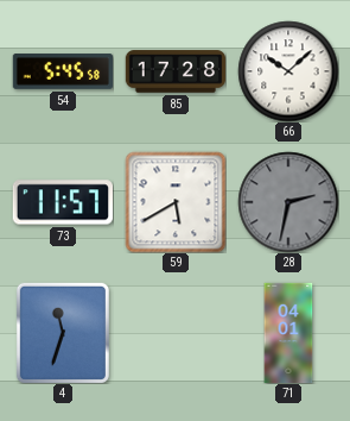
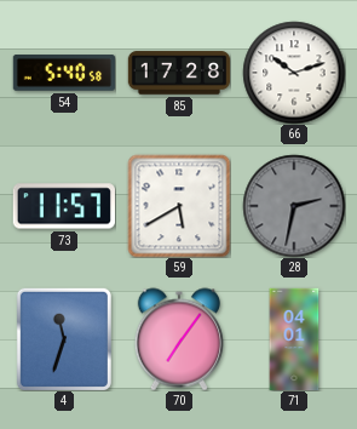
54: 5:45 -> 5:40
66: 10:08 -> 10:12
70: none -> 7:06
